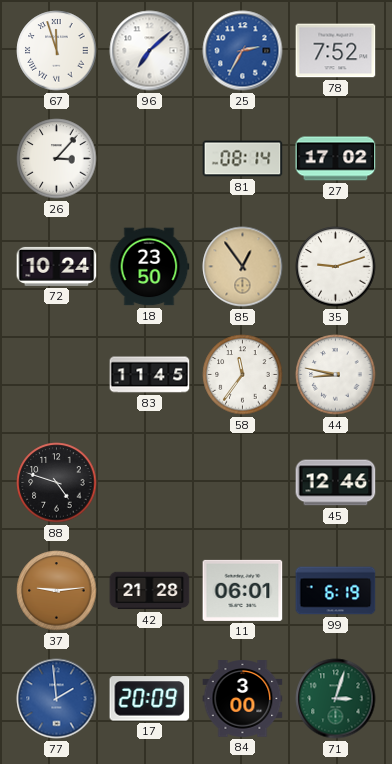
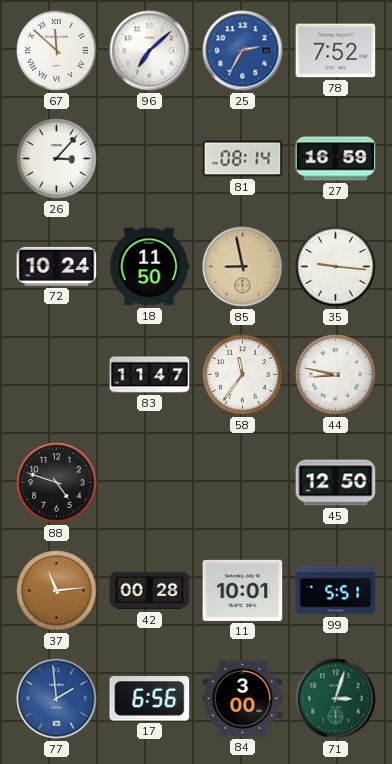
67: 11:57 -> 11:52
27: 17:02 -> 16:59
18: 23:50 -> 11:50
85: 12:54 -> 8:58
35: 9:12 -> 9:16
83: 11:45 -> 11:47
45: 12:46 -> 12:50
37: 9:14 -> 11:14
42: 21:28 -> 00:28
11: 06:01 -> 10:01
99: 6:19 -> 5:51
17: 20:09 -> 6:56
